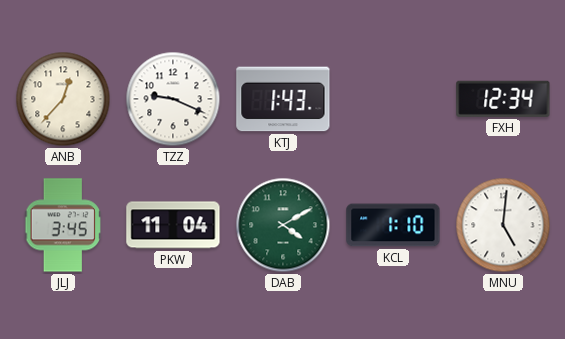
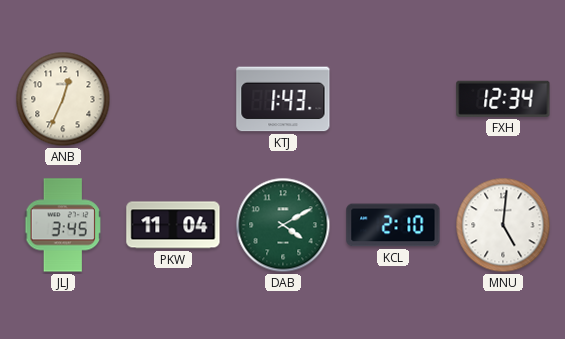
ANB: 12:37 -> 12:34
TZZ: 9:19 -> none
KCL: 1:10 -> 2:10
